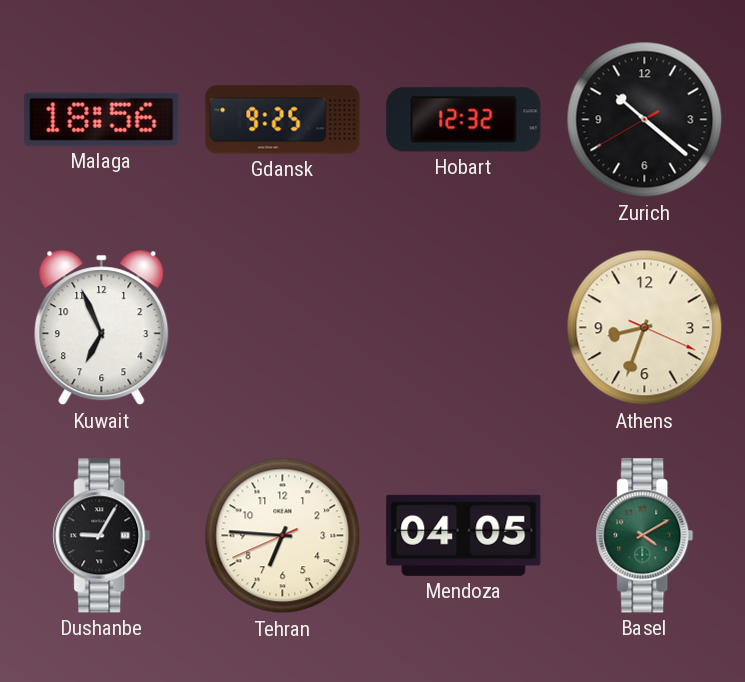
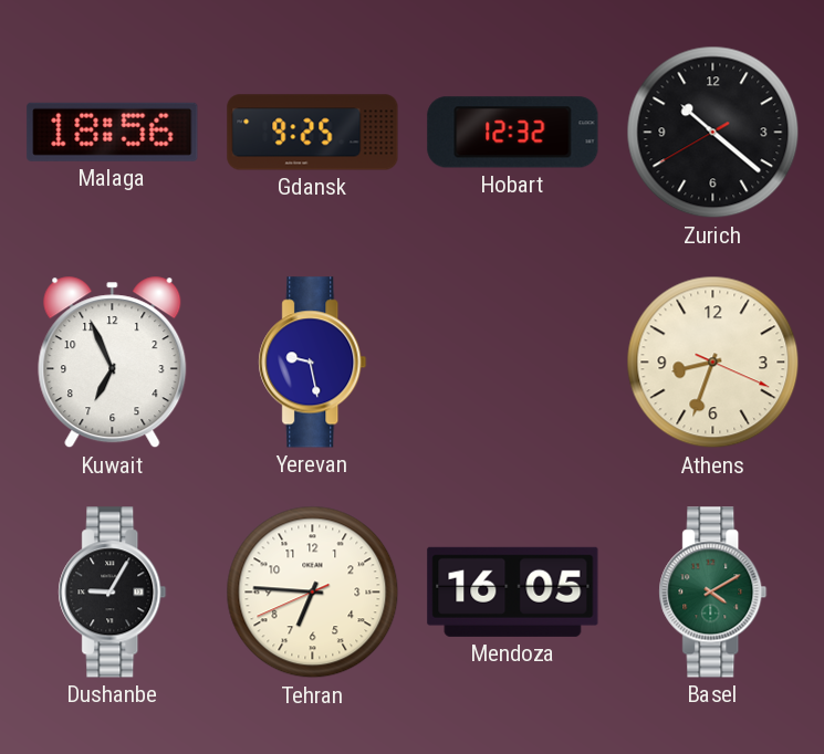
Yerevan: none -> 9:28
Mendoza: 04:05 -> 16:05
